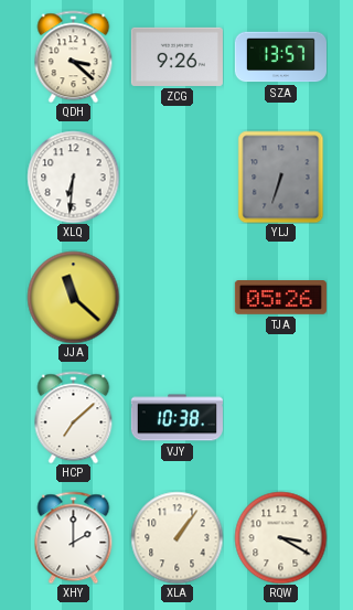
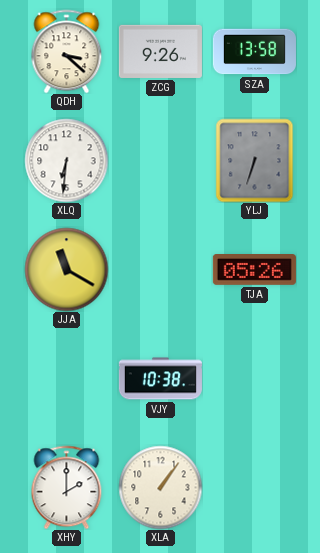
SZA: 13:57 -> 13:58
JJA: 11:22 -> 11:20
HCP: 7:08 -> none
RQW: 3:20 -> none
